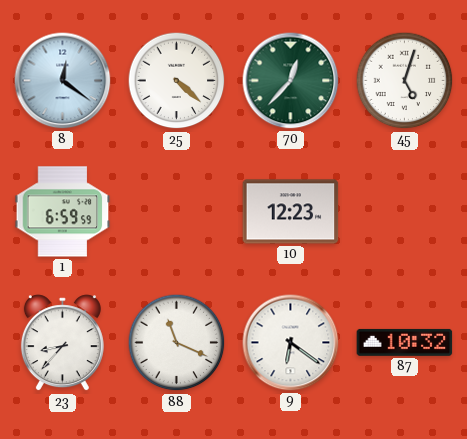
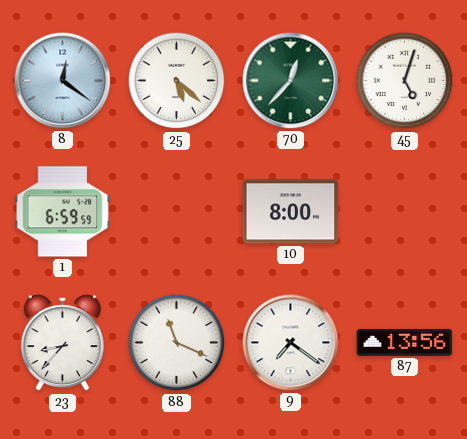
25: 4:22 -> 5:22
10: 12:23 -> 8:00
9: 6:21 -> 7:21
87: 10:32 -> 13:56
